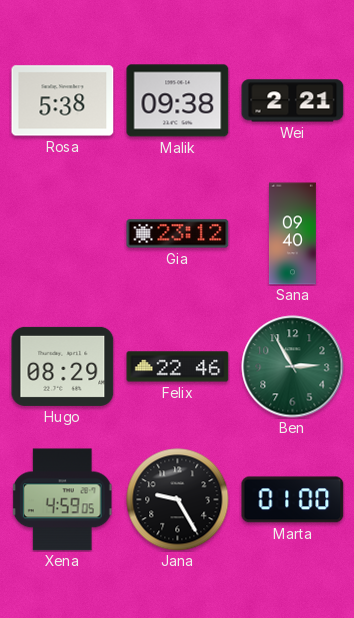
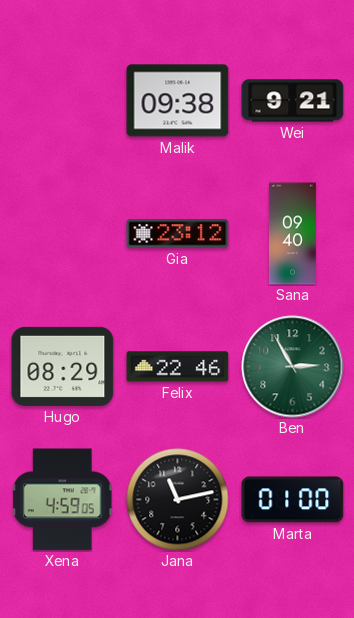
Rosa: 5:38 -> none
Wei: 2:21 -> 9:21
Jana: 9:25 -> 11:13
